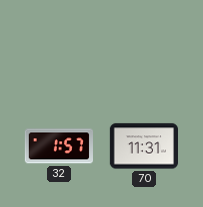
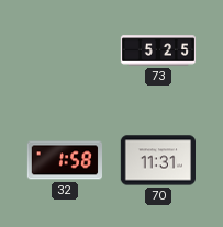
73: none -> 5:25
32: 1:57 -> 1:58
